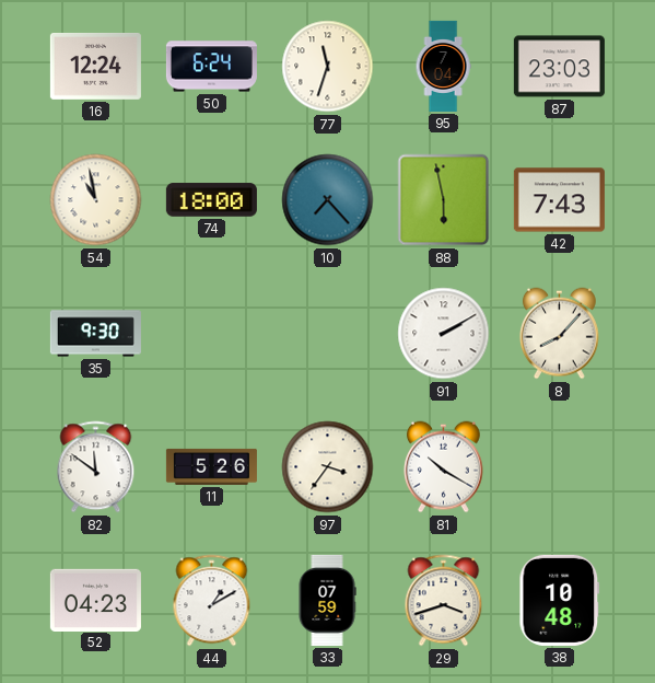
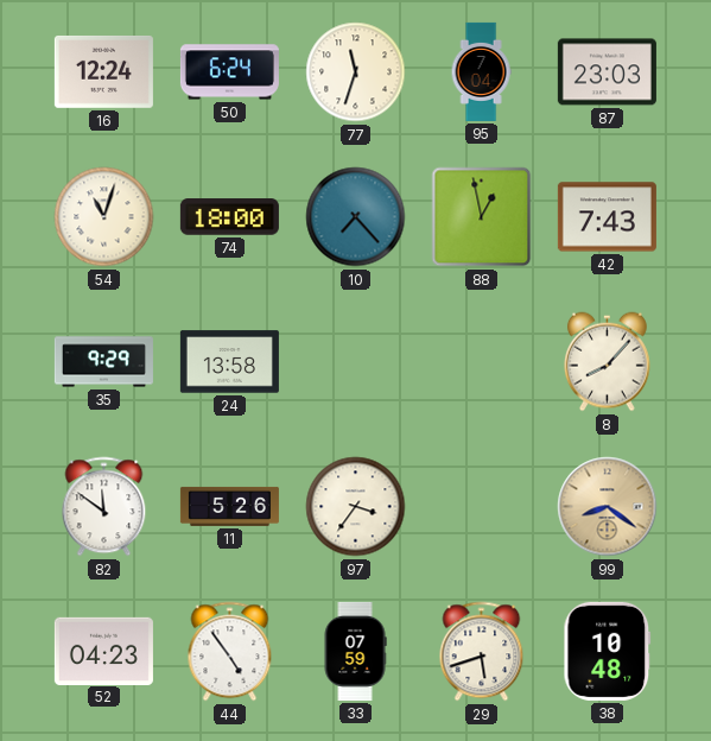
54: 10:58 -> 11:03
88: 5:58 -> 12:58
35: 9:30 -> 9:29
24: none -> 13:58
91: 2:10 -> none
81: 10:20 -> none
99: none -> 8:21
44: 1:10 -> 4:54
29: 3:42 -> 5:42
